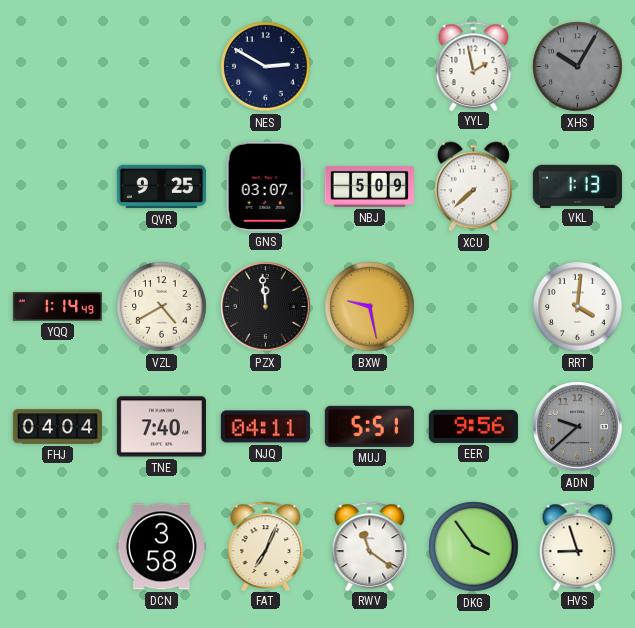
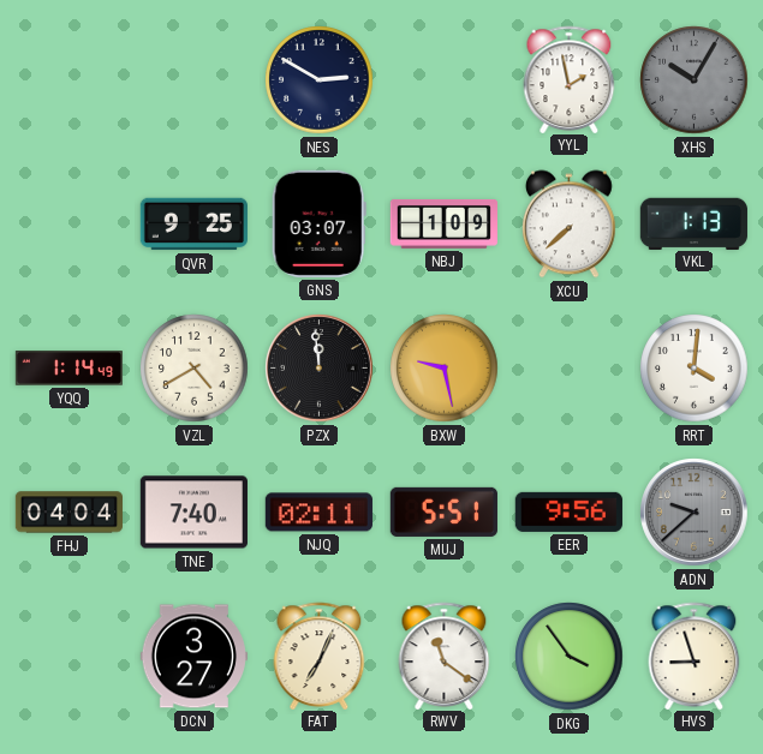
NBJ: 5:09 -> 1:09
NJQ: 04:11 -> 02:11
DCN: 3:58 -> 3:27
